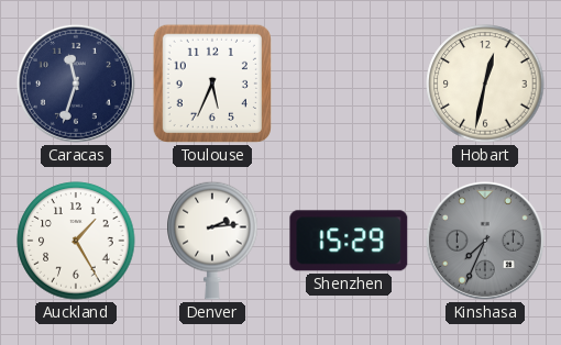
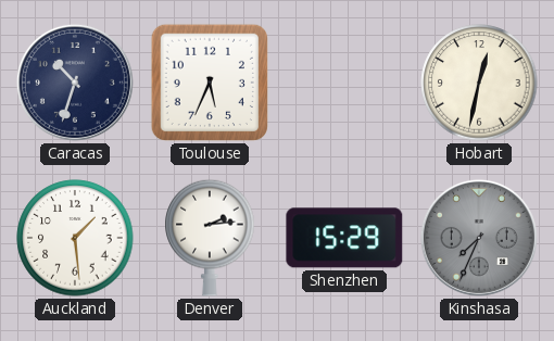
Caracas: 11:33 -> 10:33
Auckland: 1:25 -> 1:29
